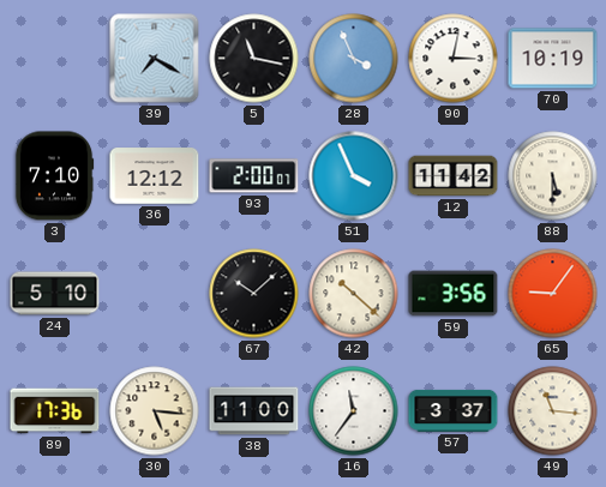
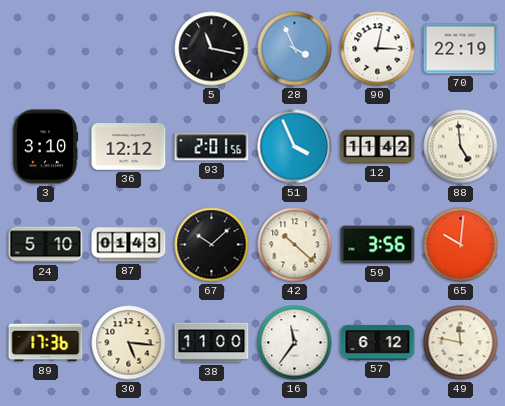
39: 7:20 -> none
70: 10:19 -> 22:19
3: 7:10 -> 3:10
93: 2:00 -> 2:01
88: 5:30 -> 4:59
87: none -> 01:43
65: 9:06 -> 10:01
57: 3:37 -> 6:12
49: 11:16 -> 11:47
